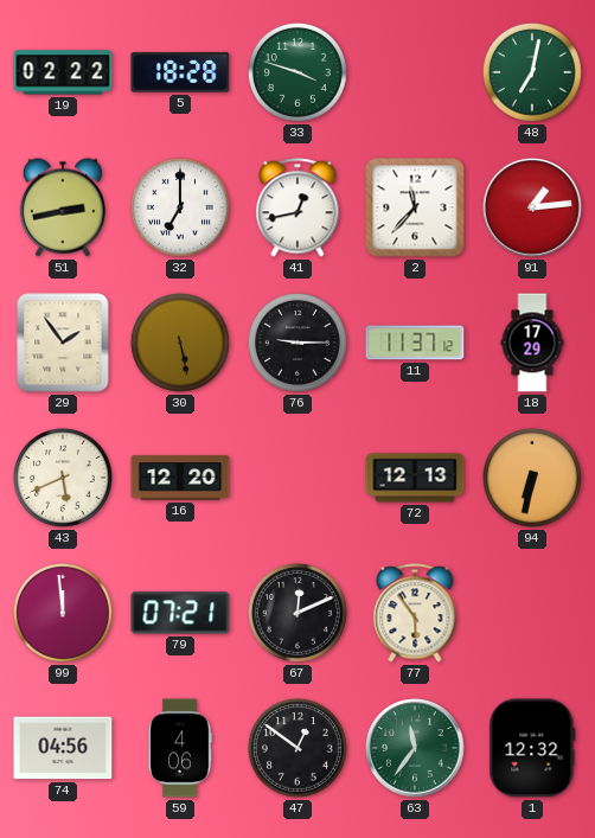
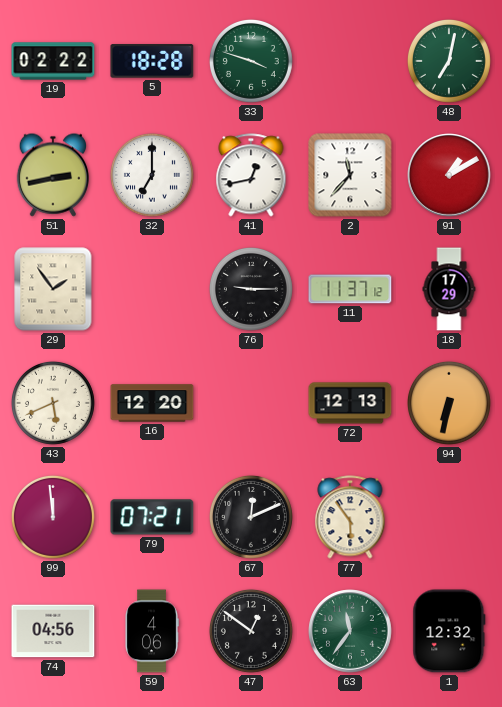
91: 1:14 -> 1:10
30: 5:28 -> none
